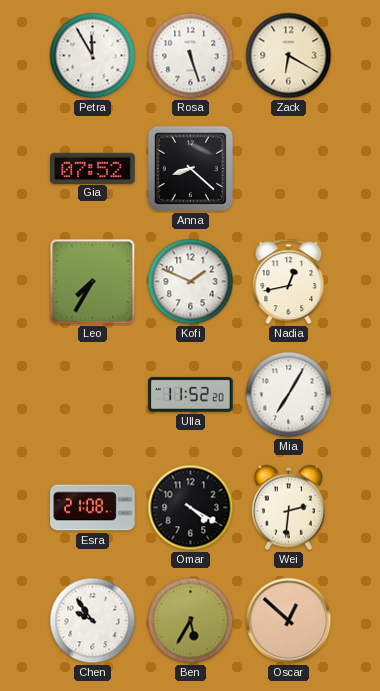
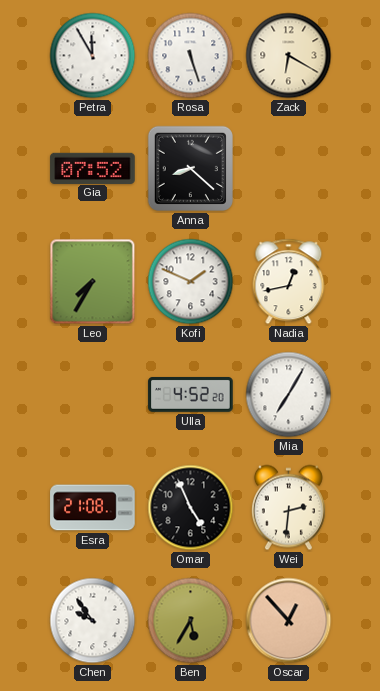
Ulla: 11:52 -> 4:52
Omar: 4:20 -> 4:56
Oscar: 12:52 -> 12:53
